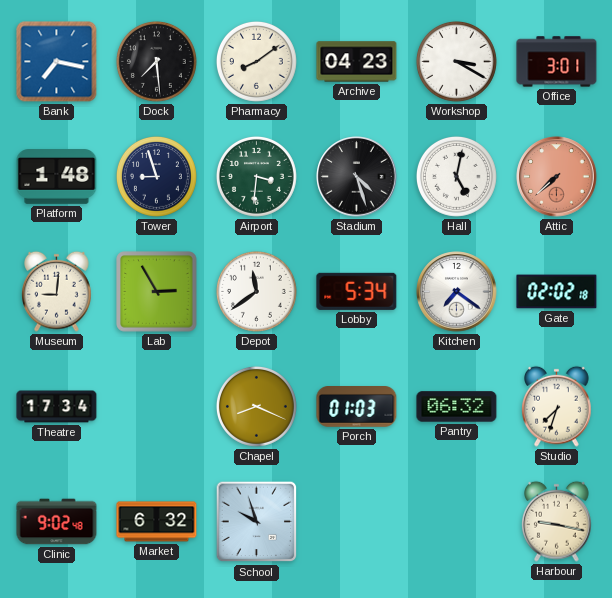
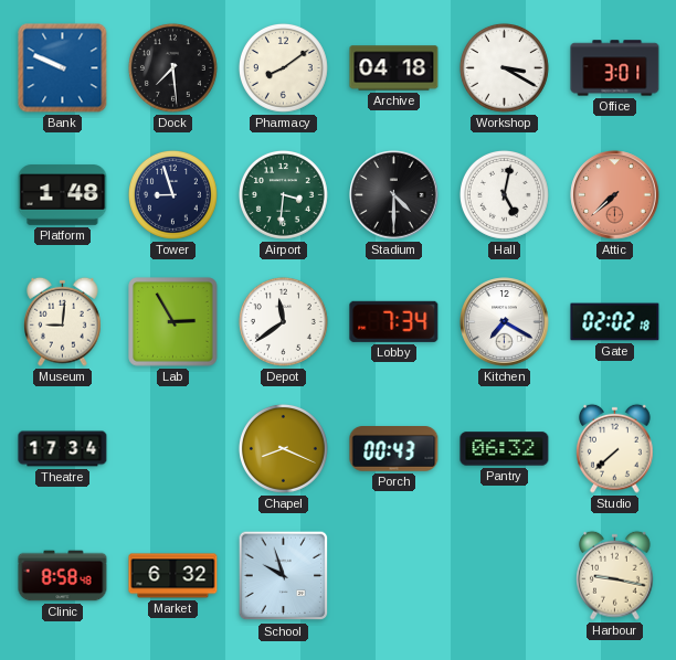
Bank: 7:17 -> 9:49
Archive: 04:23 -> 04:18
Stadium: 4:27 -> 4:30
Lobby: 5:34 -> 7:34
Kitchen: 7:21 -> 7:20
Porch: 01:03 -> 00:43
Studio: 7:33 -> 7:38
Clinic: 9:02 -> 8:58
